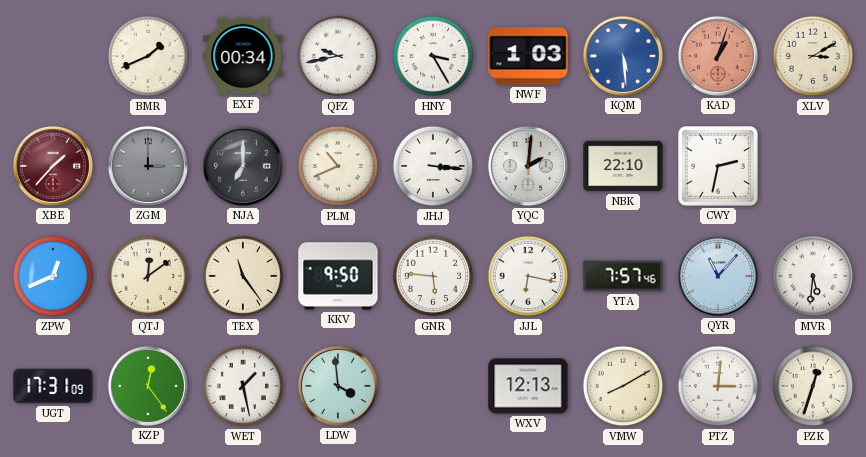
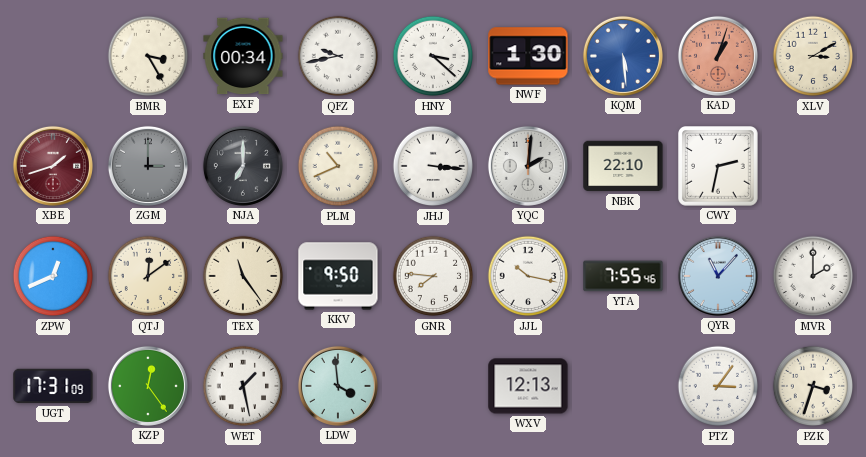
BMR: 1:41 -> 3:25
HNY: 3:25 -> 3:22
NWF: 1:03 -> 1:30
XBE: 1:37 -> 1:42
GNR: 5:46 -> 7:46
JJL: 6:17 -> 10:17
YTA: 7:57 -> 7:55
MVR: 5:31 -> 2:00
VMW: 8:10 -> none
PTZ: 3:01 -> 3:06
PZK: 12:33 -> 3:33
